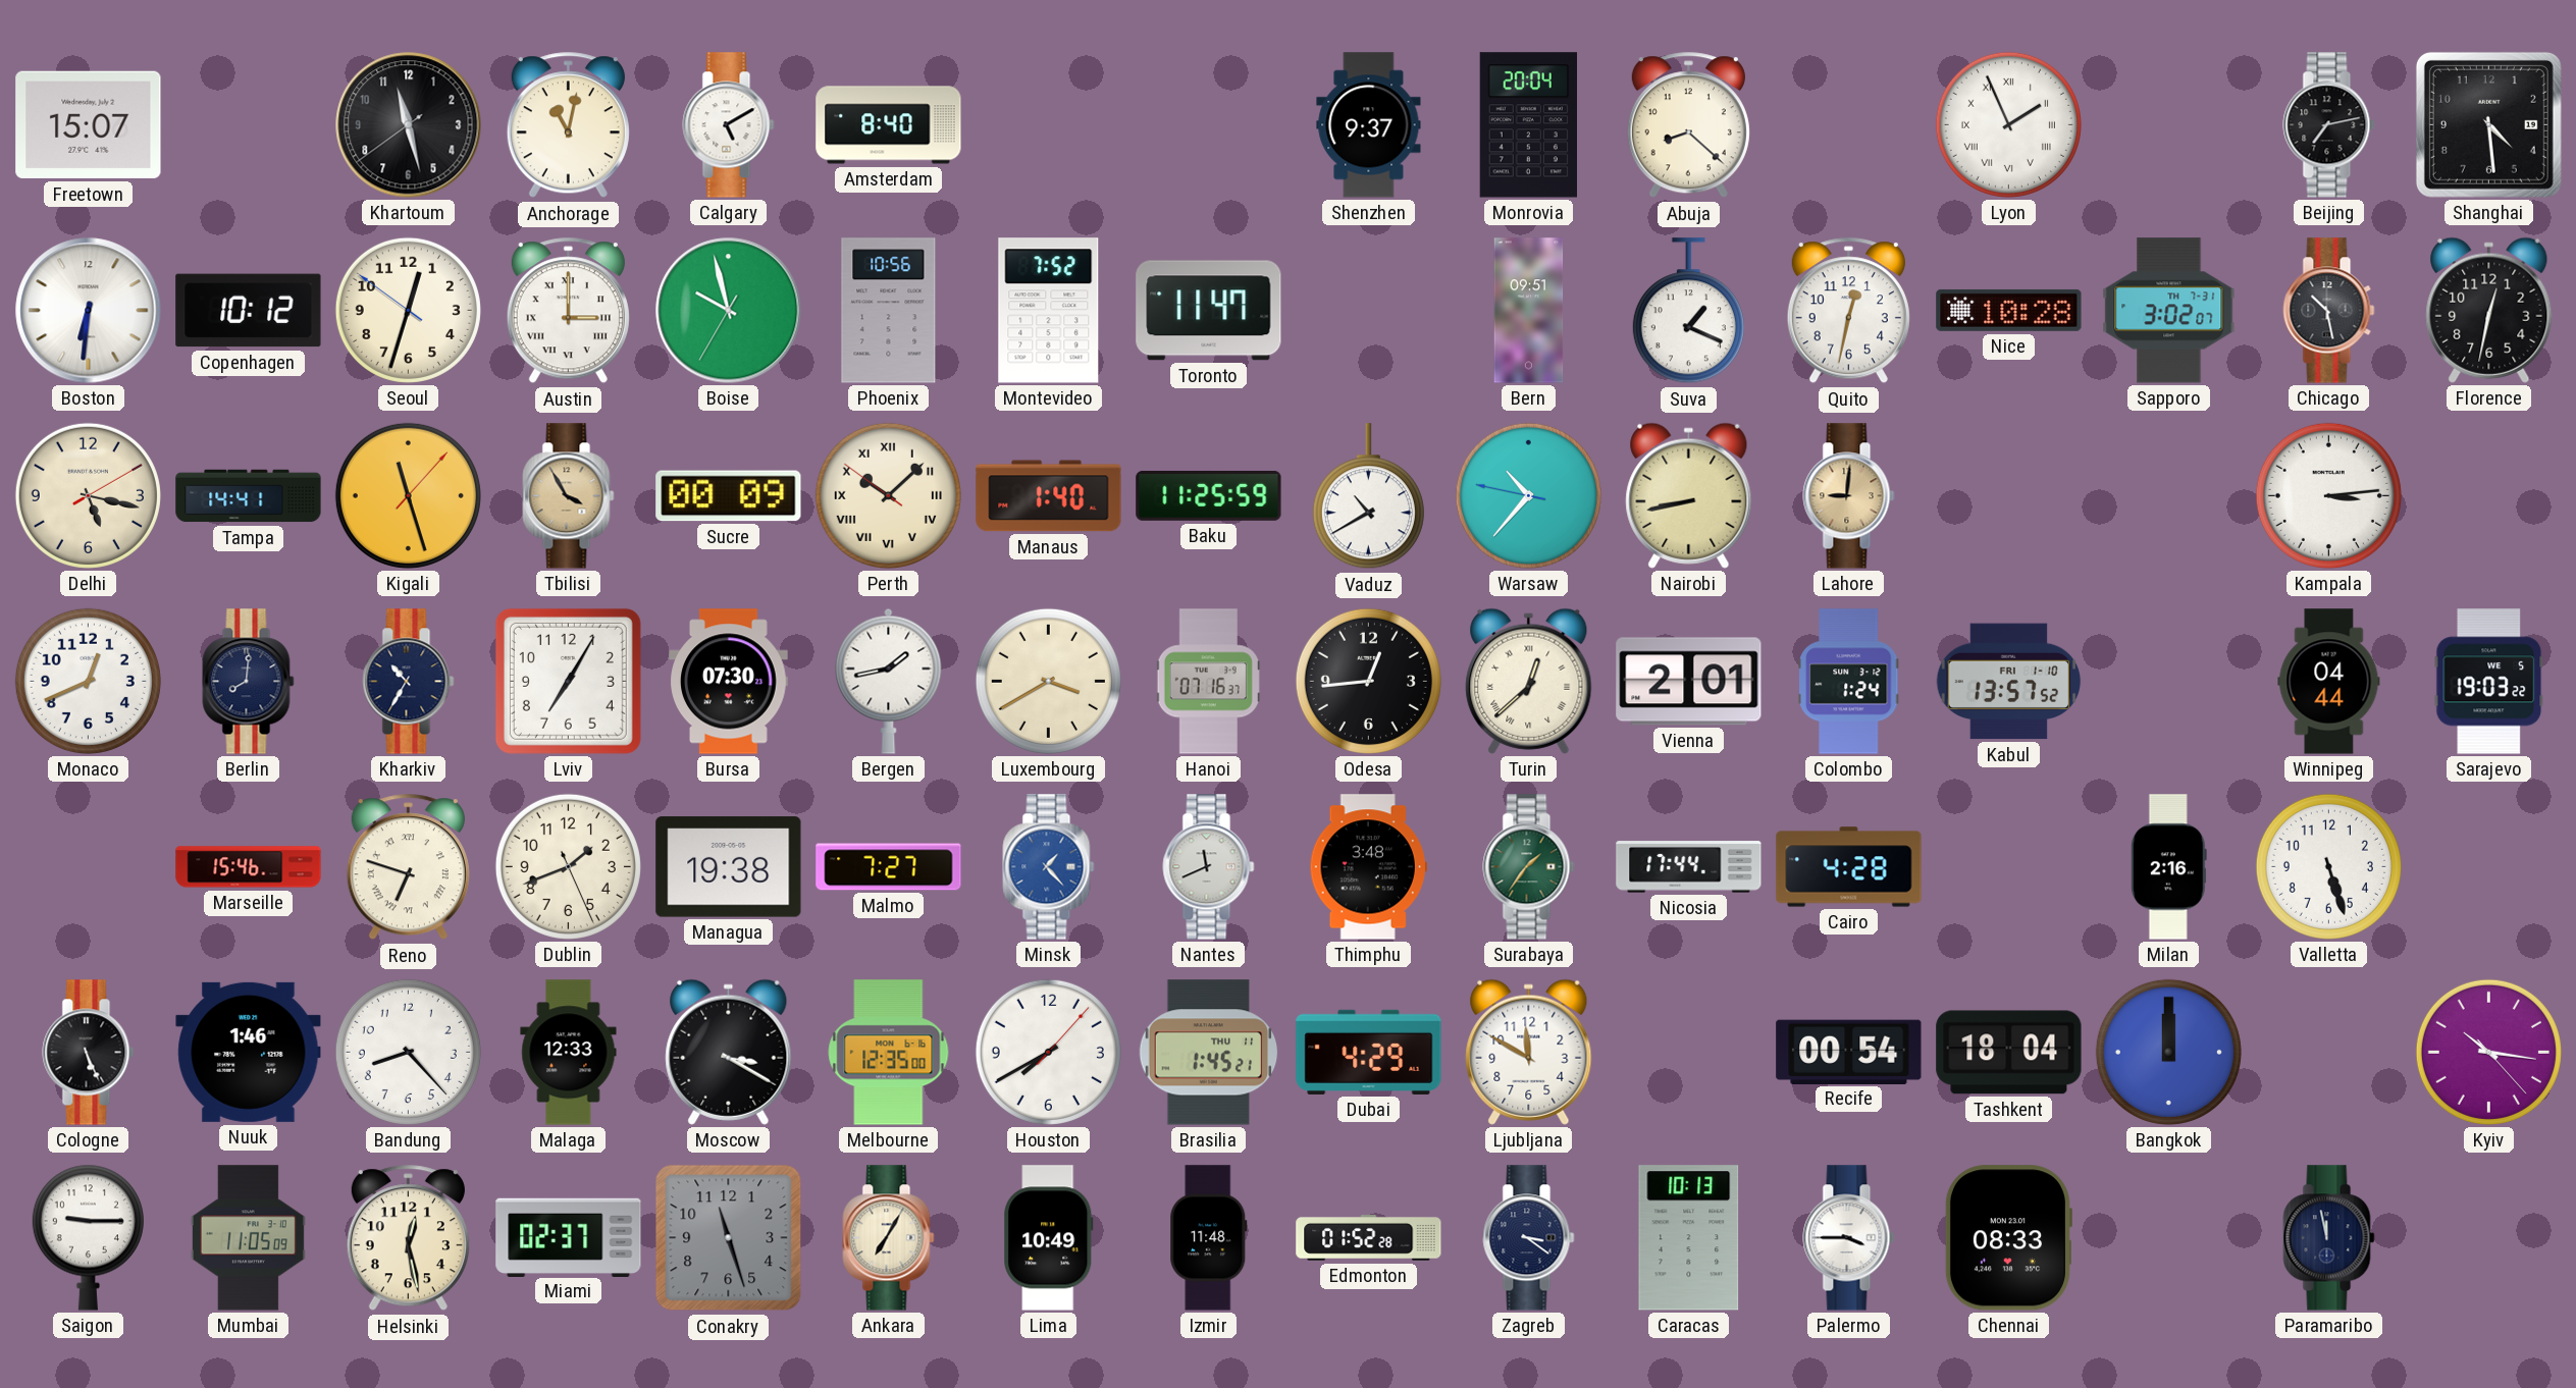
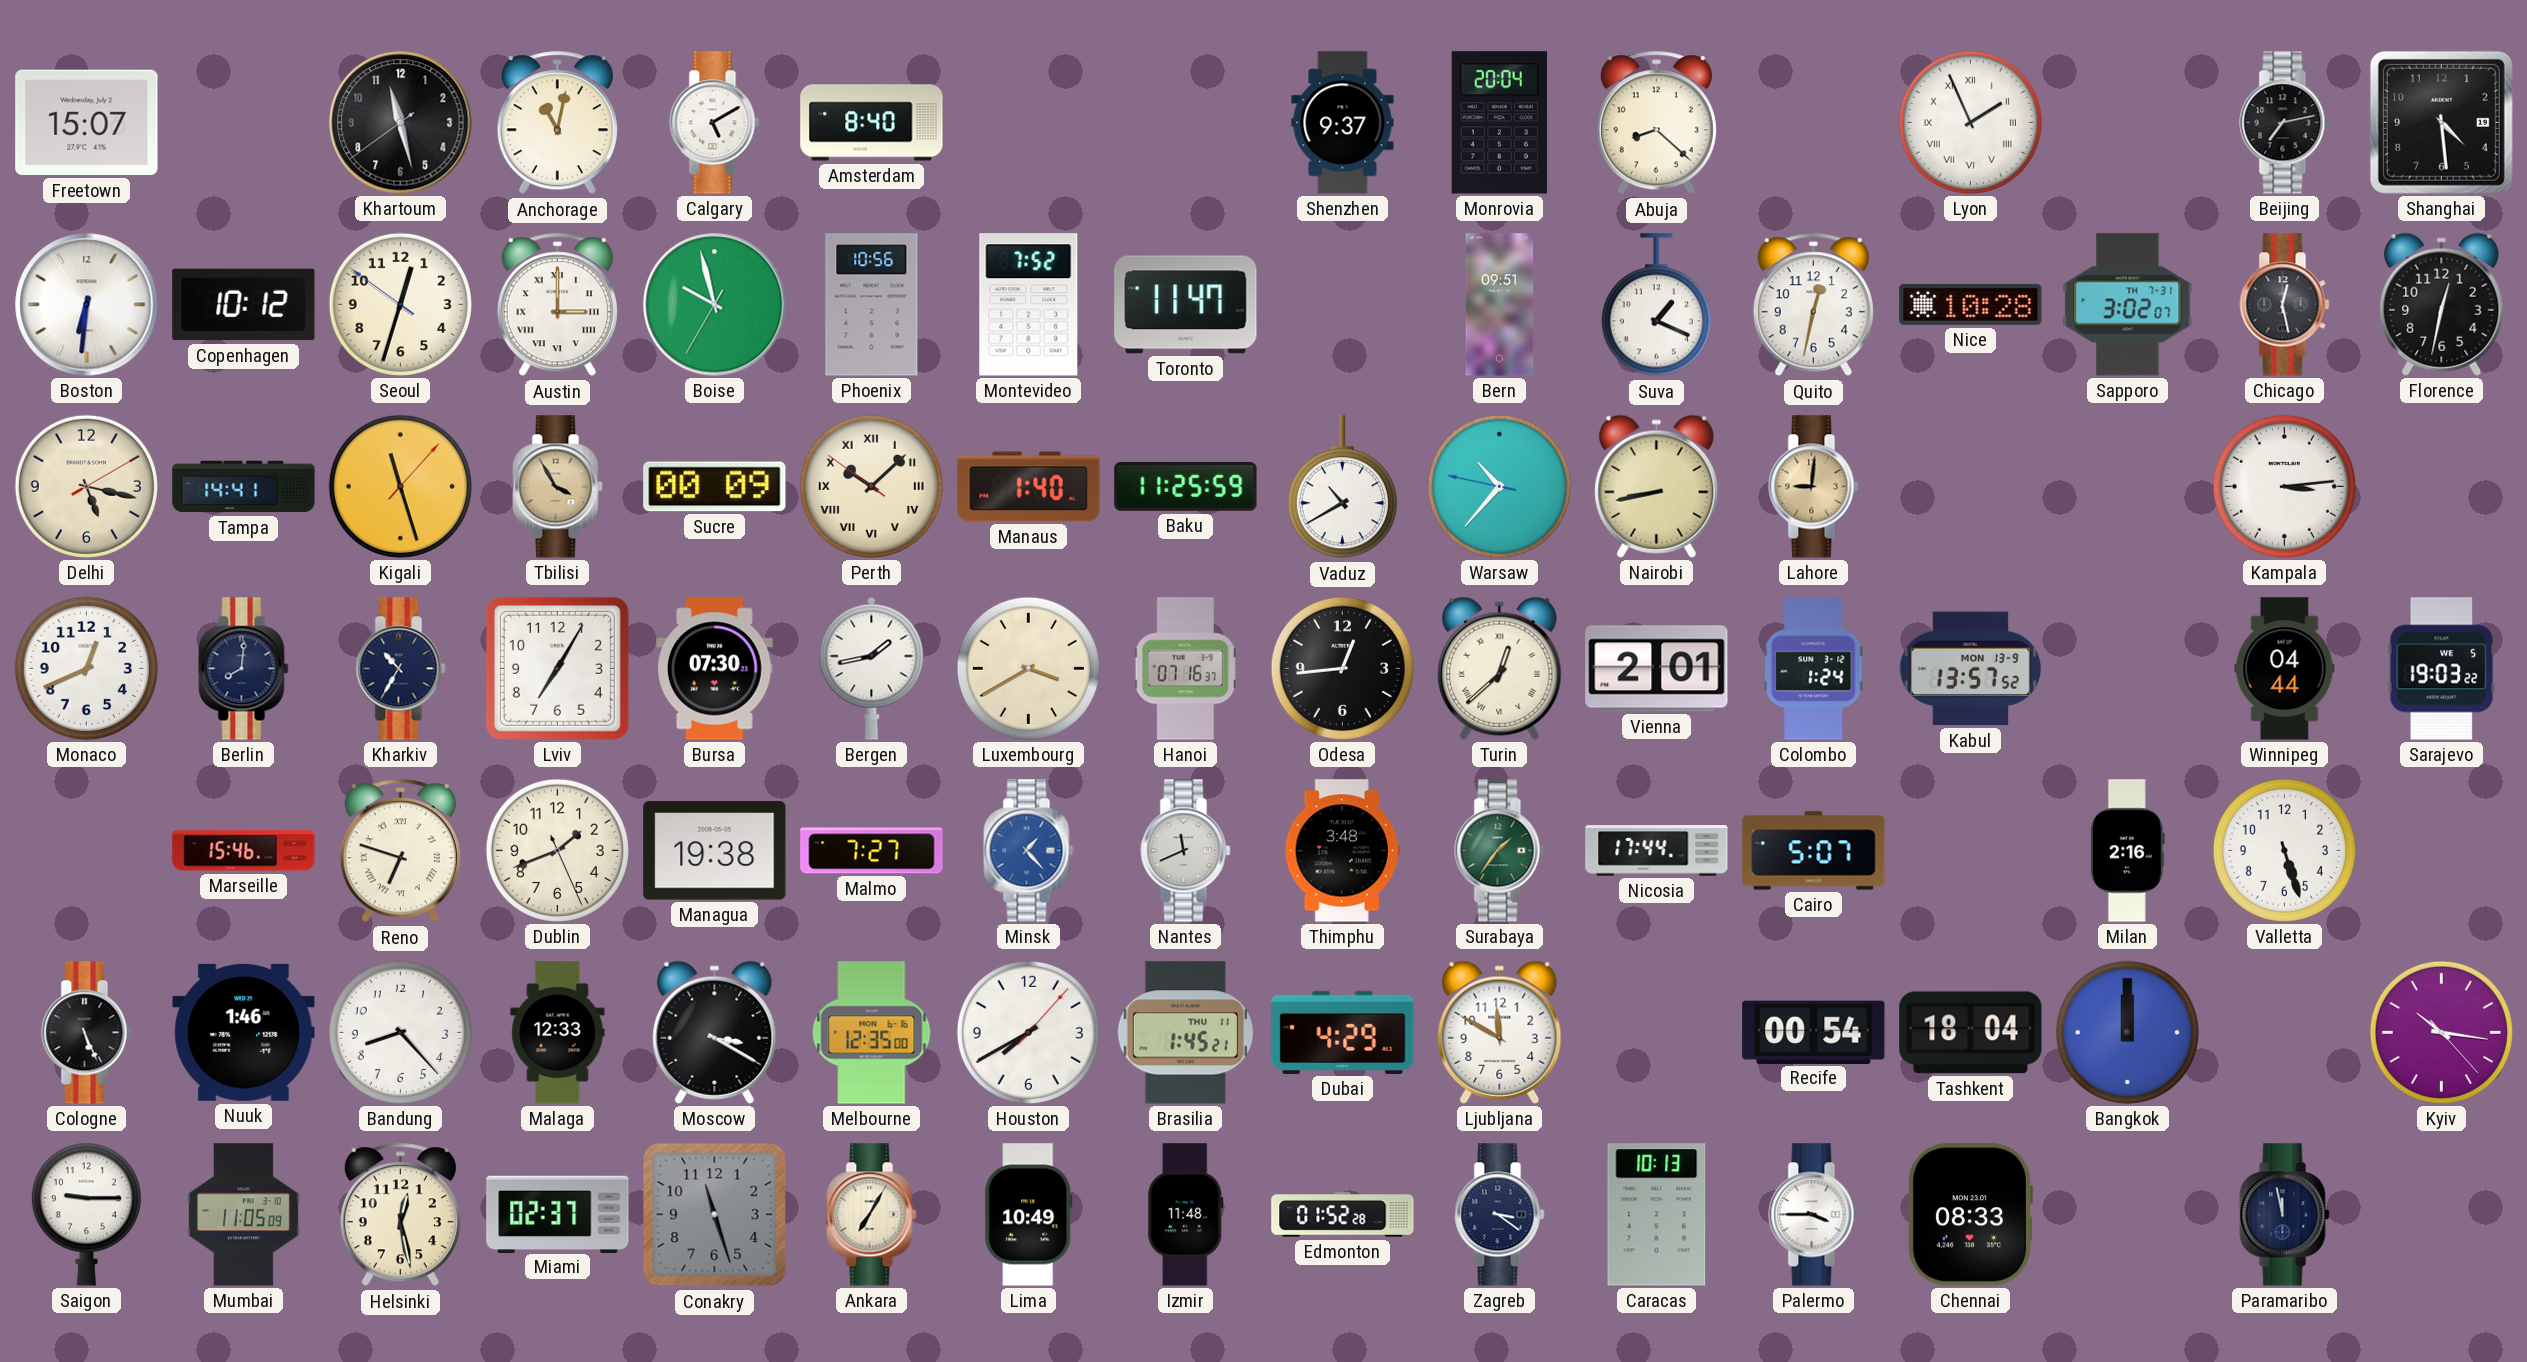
Chicago: 10:28 -> 12:28
Kabul date: FRI 1-10 -> MON 13-9
Cairo: 4:28 -> 5:07
